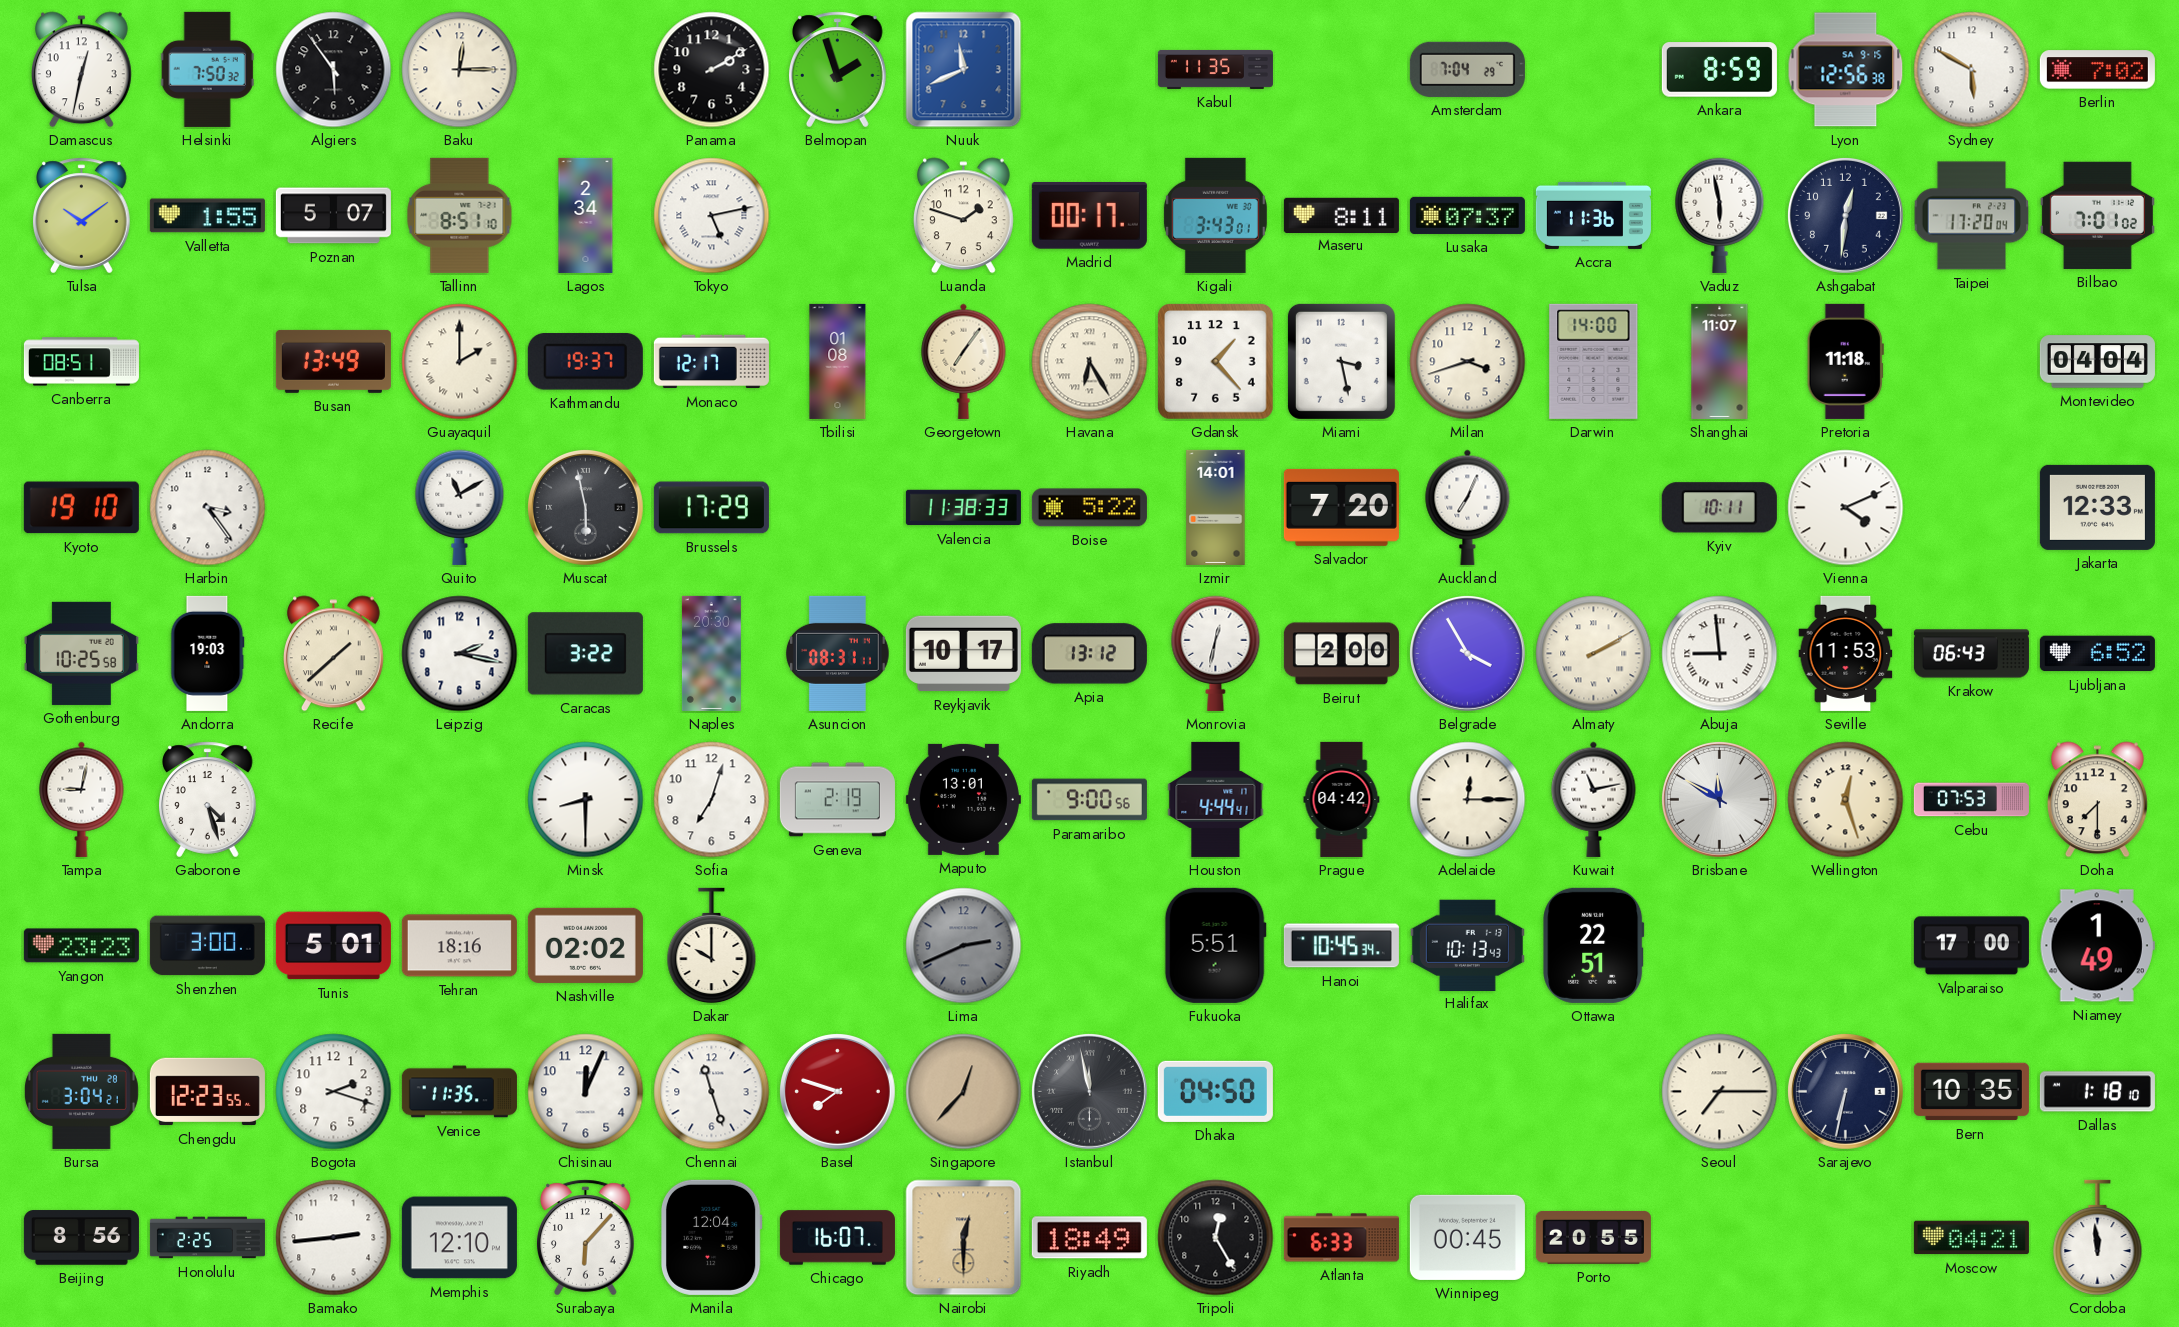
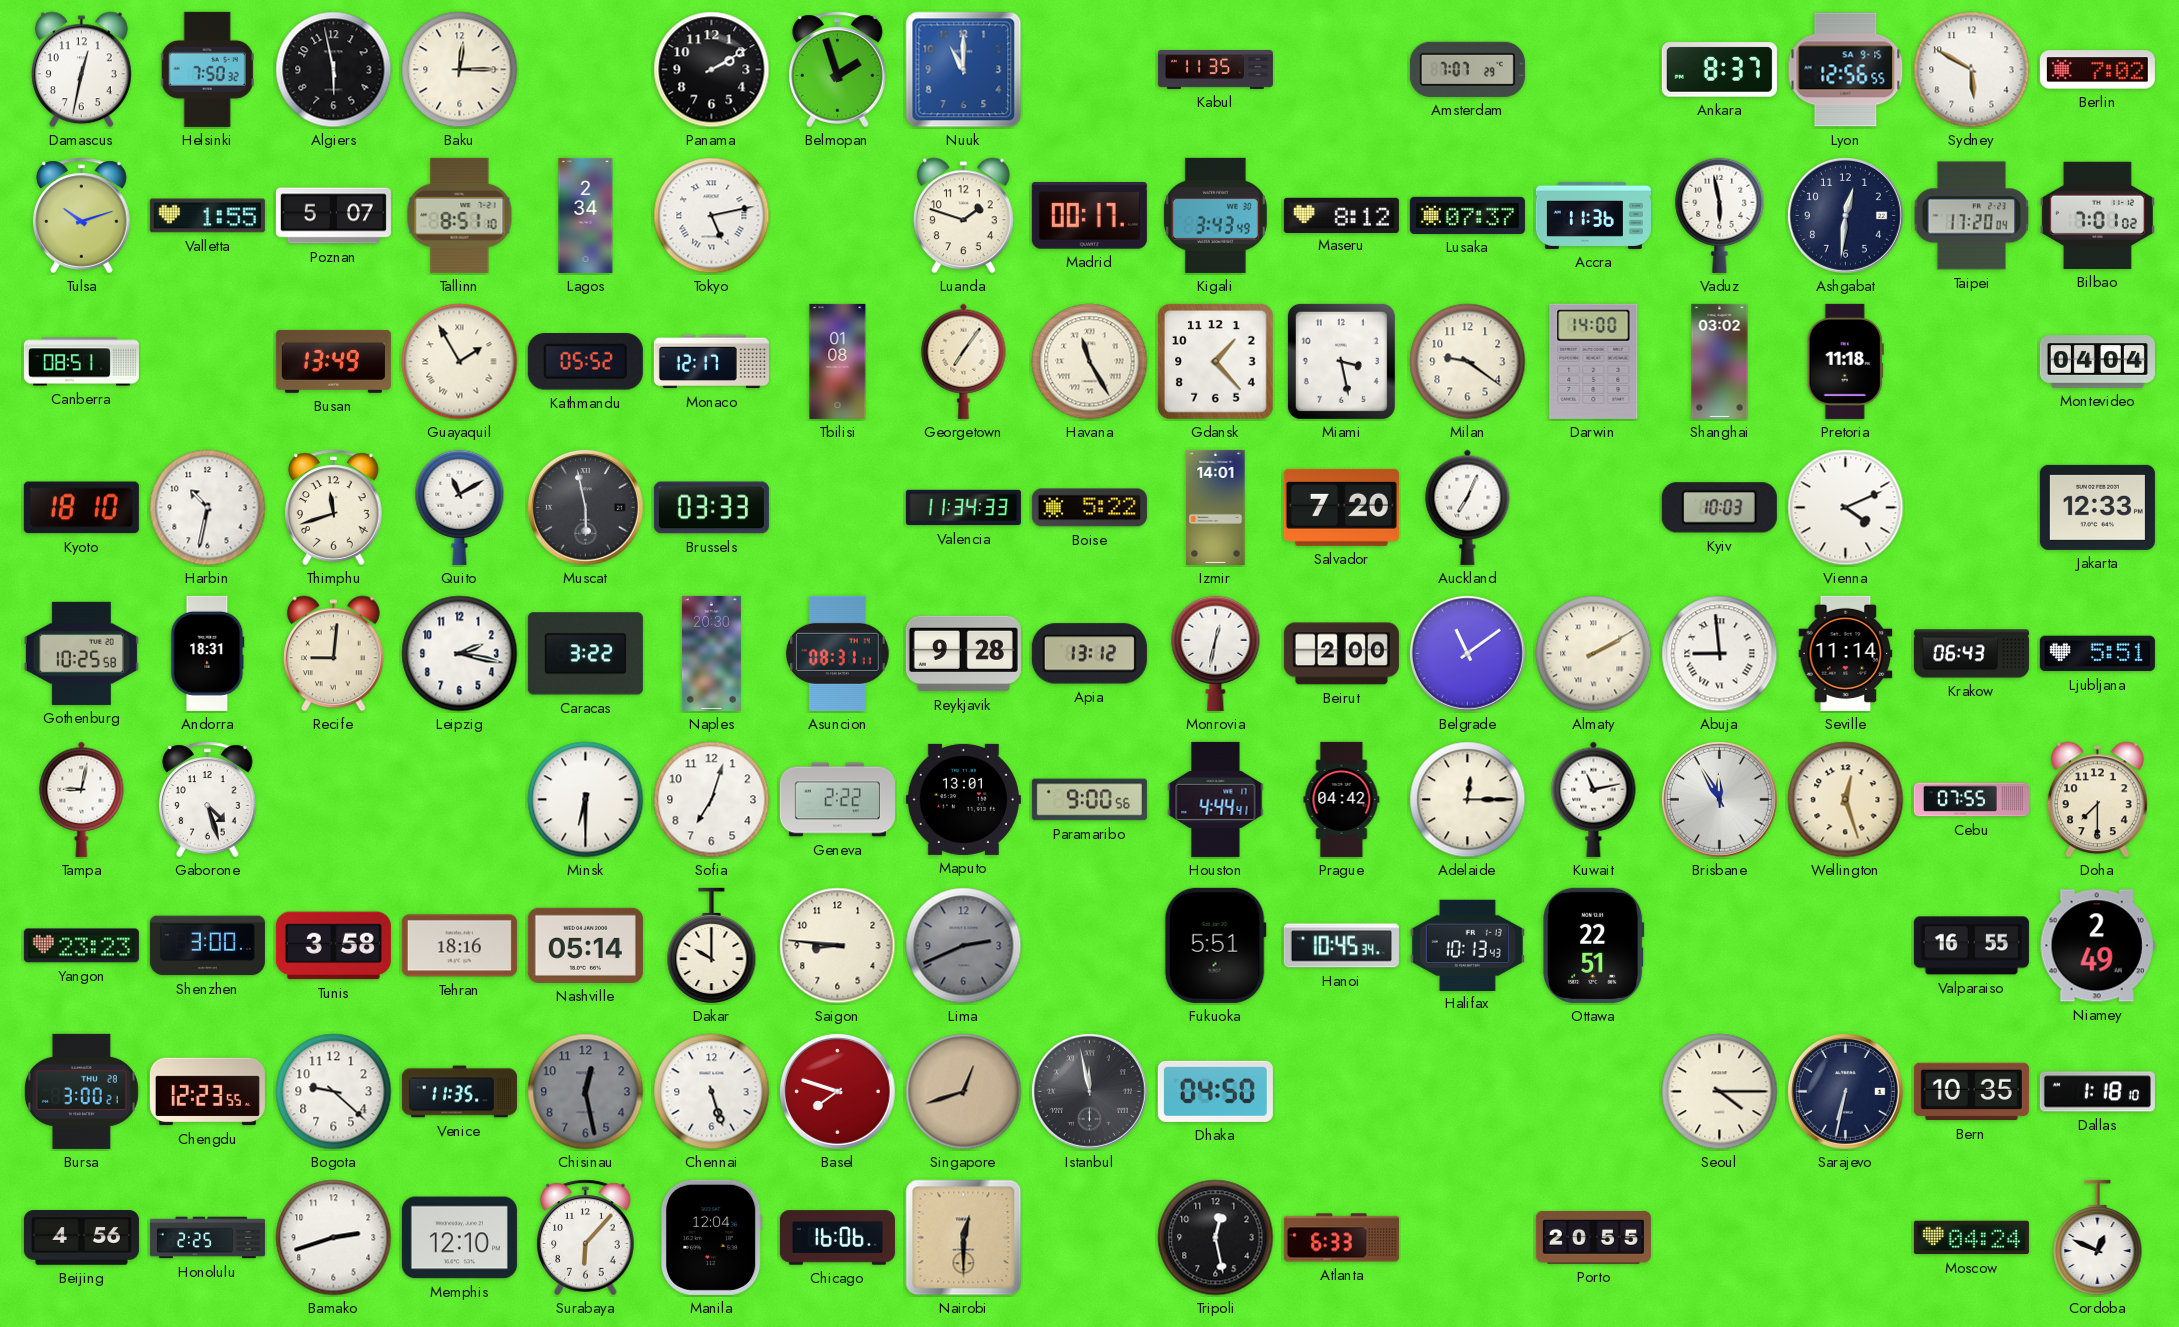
Algiers: 5:54 -> 5:58
Nuuk: 11:41 -> 11:00
Amsterdam: 7:04 -> 7:07
Ankara: 8:59 -> 8:37
Lyon: 12:56:38 -> 12:56:55
Tulsa: 10:09 -> 10:12
Kigali: 3:43:01 -> 3:43:49
Maseru: 8:11 -> 8:12
Guayaquil: 2:00 -> 1:55
Kathmandu: 19:37 -> 05:52
Havana: 6:25 -> 11:25
Milan: 3:42 -> 9:21
Shanghai: 11:07 -> 03:02
Kyoto: 19:10 -> 18:10
Harbin: 3:24 -> 10:32
Thimphu: none -> 11:42
Brussels: 17:29 -> 03:33
Valencia: 11:38 -> 11:34
Kyiv: 10:11 -> 10:03
Andorra: 19:03 -> 18:31
Recife: 1:38 -> 9:01
Reykjavik: 10:17 -> 9:28
Belgrade: 3:55 -> 11:09
Seville: 11:53 -> 11:14
Ljubljana: 6:52 -> 5:51
Minsk: 8:30 -> 6:30
Geneva: 2:19 -> 2:22
Brisbane: 11:50 -> 11:55
Cebu: 07:53 -> 07:55
Tunis: 5:01 -> 3:58
Nashville: 02:02 -> 05:14
Saigon: none -> 8:46
Valparaiso: 17:00 -> 16:55
Niamey: 1:49 -> 2:49
Bursa: 3:04 -> 3:00
Bogota: 2:18 -> 9:22
Chisinau: 12:04 -> 12:28
Chisinau dial: white -> grey
Chennai: 11:27 -> 5:27
Singapore: 12:37 -> 12:42
Seoul: 7:15 -> 4:15
Beijing: 8:56 -> 4:56
Bamako: 2:44 -> 2:42
Chicago: 16:07 -> 16:06
Riyadh: 18:49 -> none
Tripoli: 12:25 -> 12:28
Winnipeg: 00:45 -> none
Moscow: 04:21 -> 04:24
Cordoba: 11:59 -> 12:49
